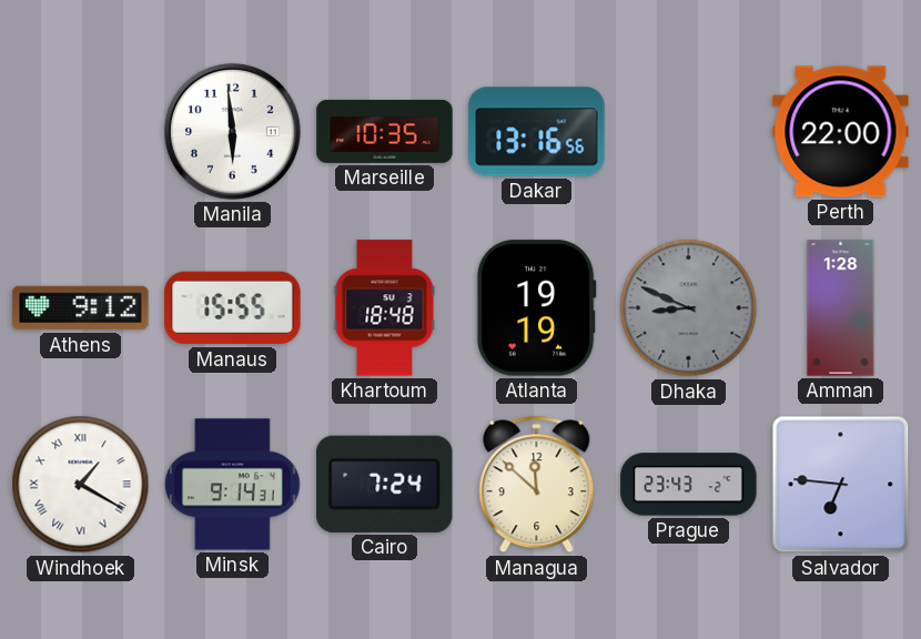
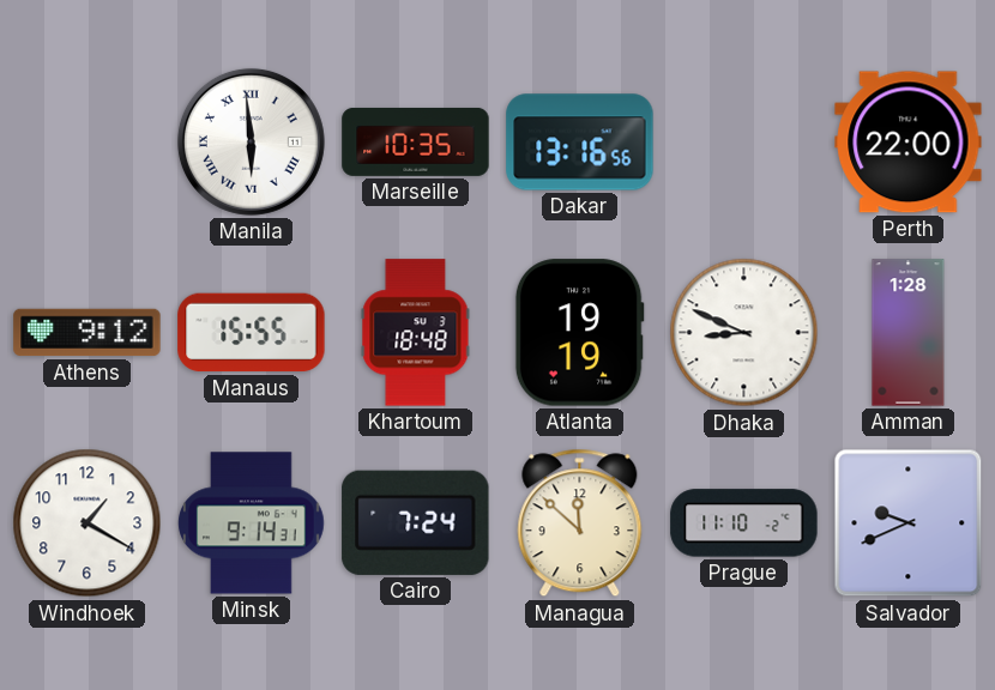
Manila numerals: Arabic -> Roman
Dhaka dial: grey -> white
Windhoek numerals: Roman -> Arabic
Prague: 23:43 -> 11:10
Salvador: 6:46 -> 9:41
